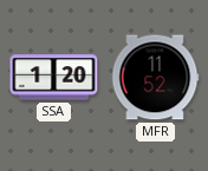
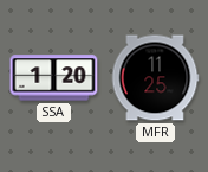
MFR: 11:52 -> 11:25
